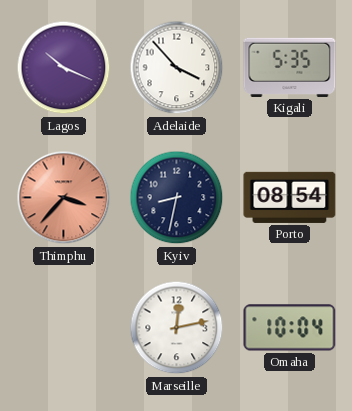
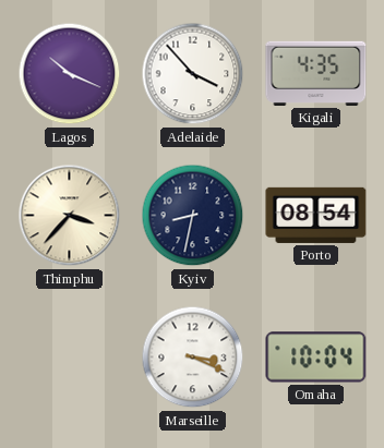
Kigali: 5:35 -> 4:35
Thimphu dial: salmon -> cream
Marseille: 12:13 -> 3:19
